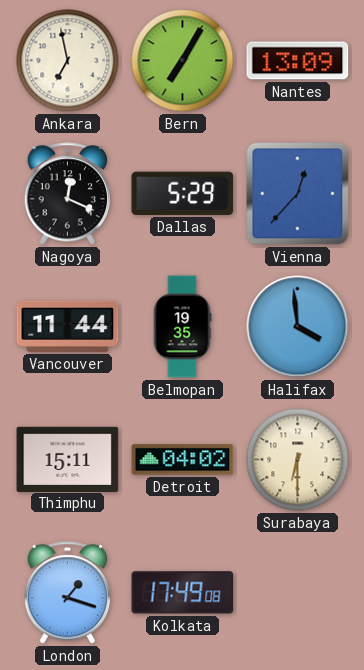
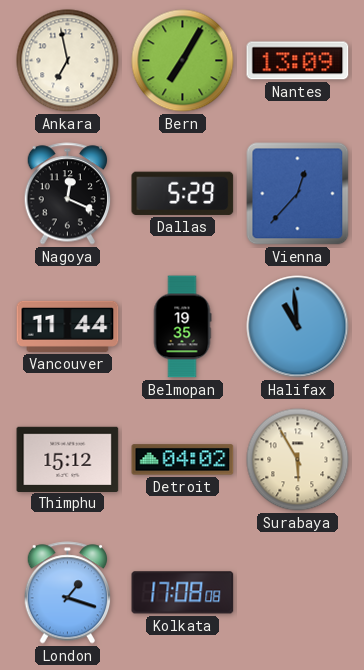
Halifax: 3:59 -> 10:59
Thimphu: 15:11 -> 15:12
Surabaya: 6:30 -> 5:55
Kolkata: 17:49 -> 17:08
